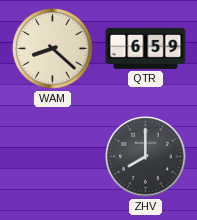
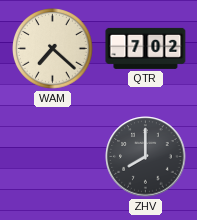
WAM: 8:22 -> 7:22
QTR: 6:59 -> 7:02
